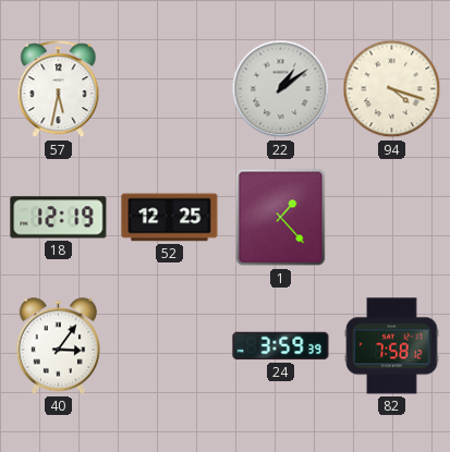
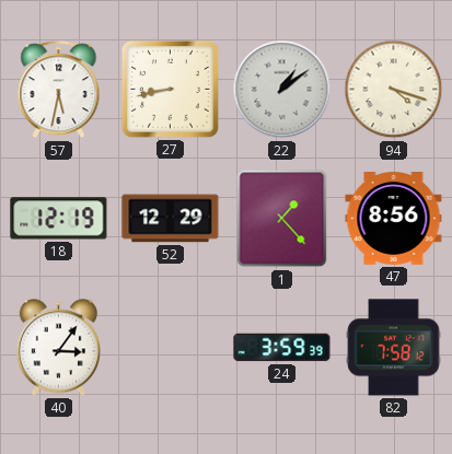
27: none -> 8:43
52: 12:25 -> 12:29
47: none -> 8:56
